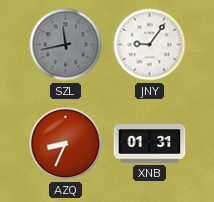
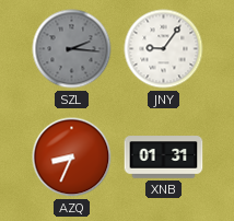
SZL: 11:43 -> 2:16
